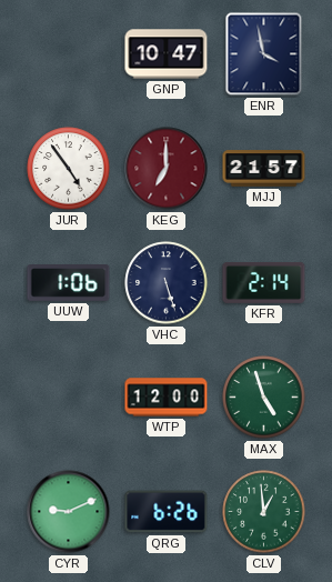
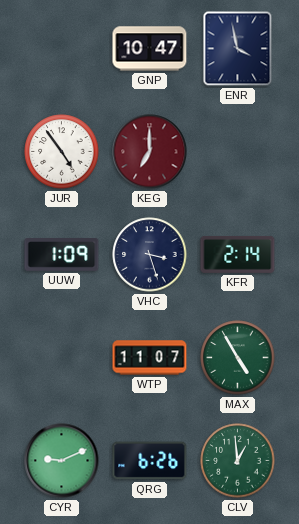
MJJ: 21:57 -> none
UUW: 1:06 -> 1:09
VHC: 5:27 -> 3:27
WTP: 12:00 -> 11:07
MAX: 4:57 -> 4:55
